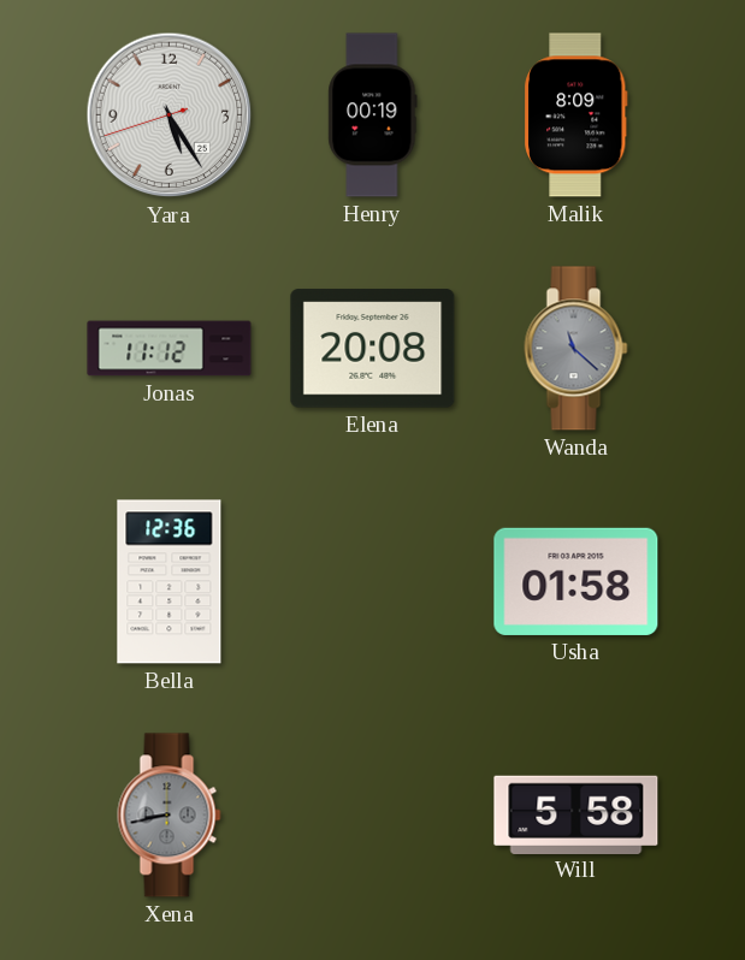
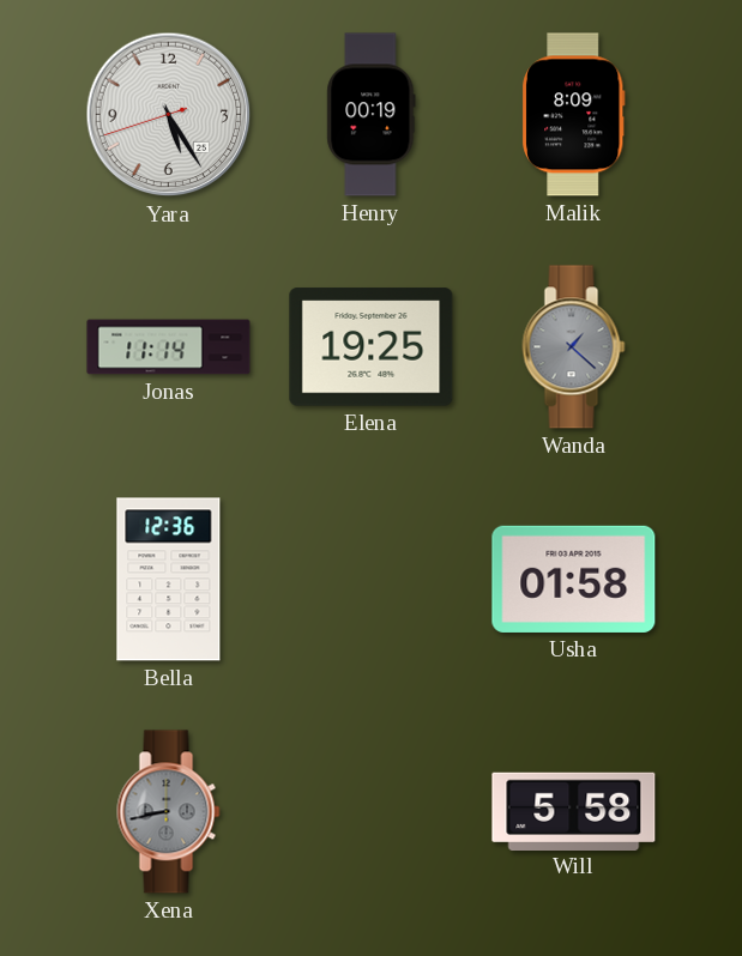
Jonas: 11:12 -> 11:14
Elena: 20:08 -> 19:25
Wanda: 11:22 -> 1:22
